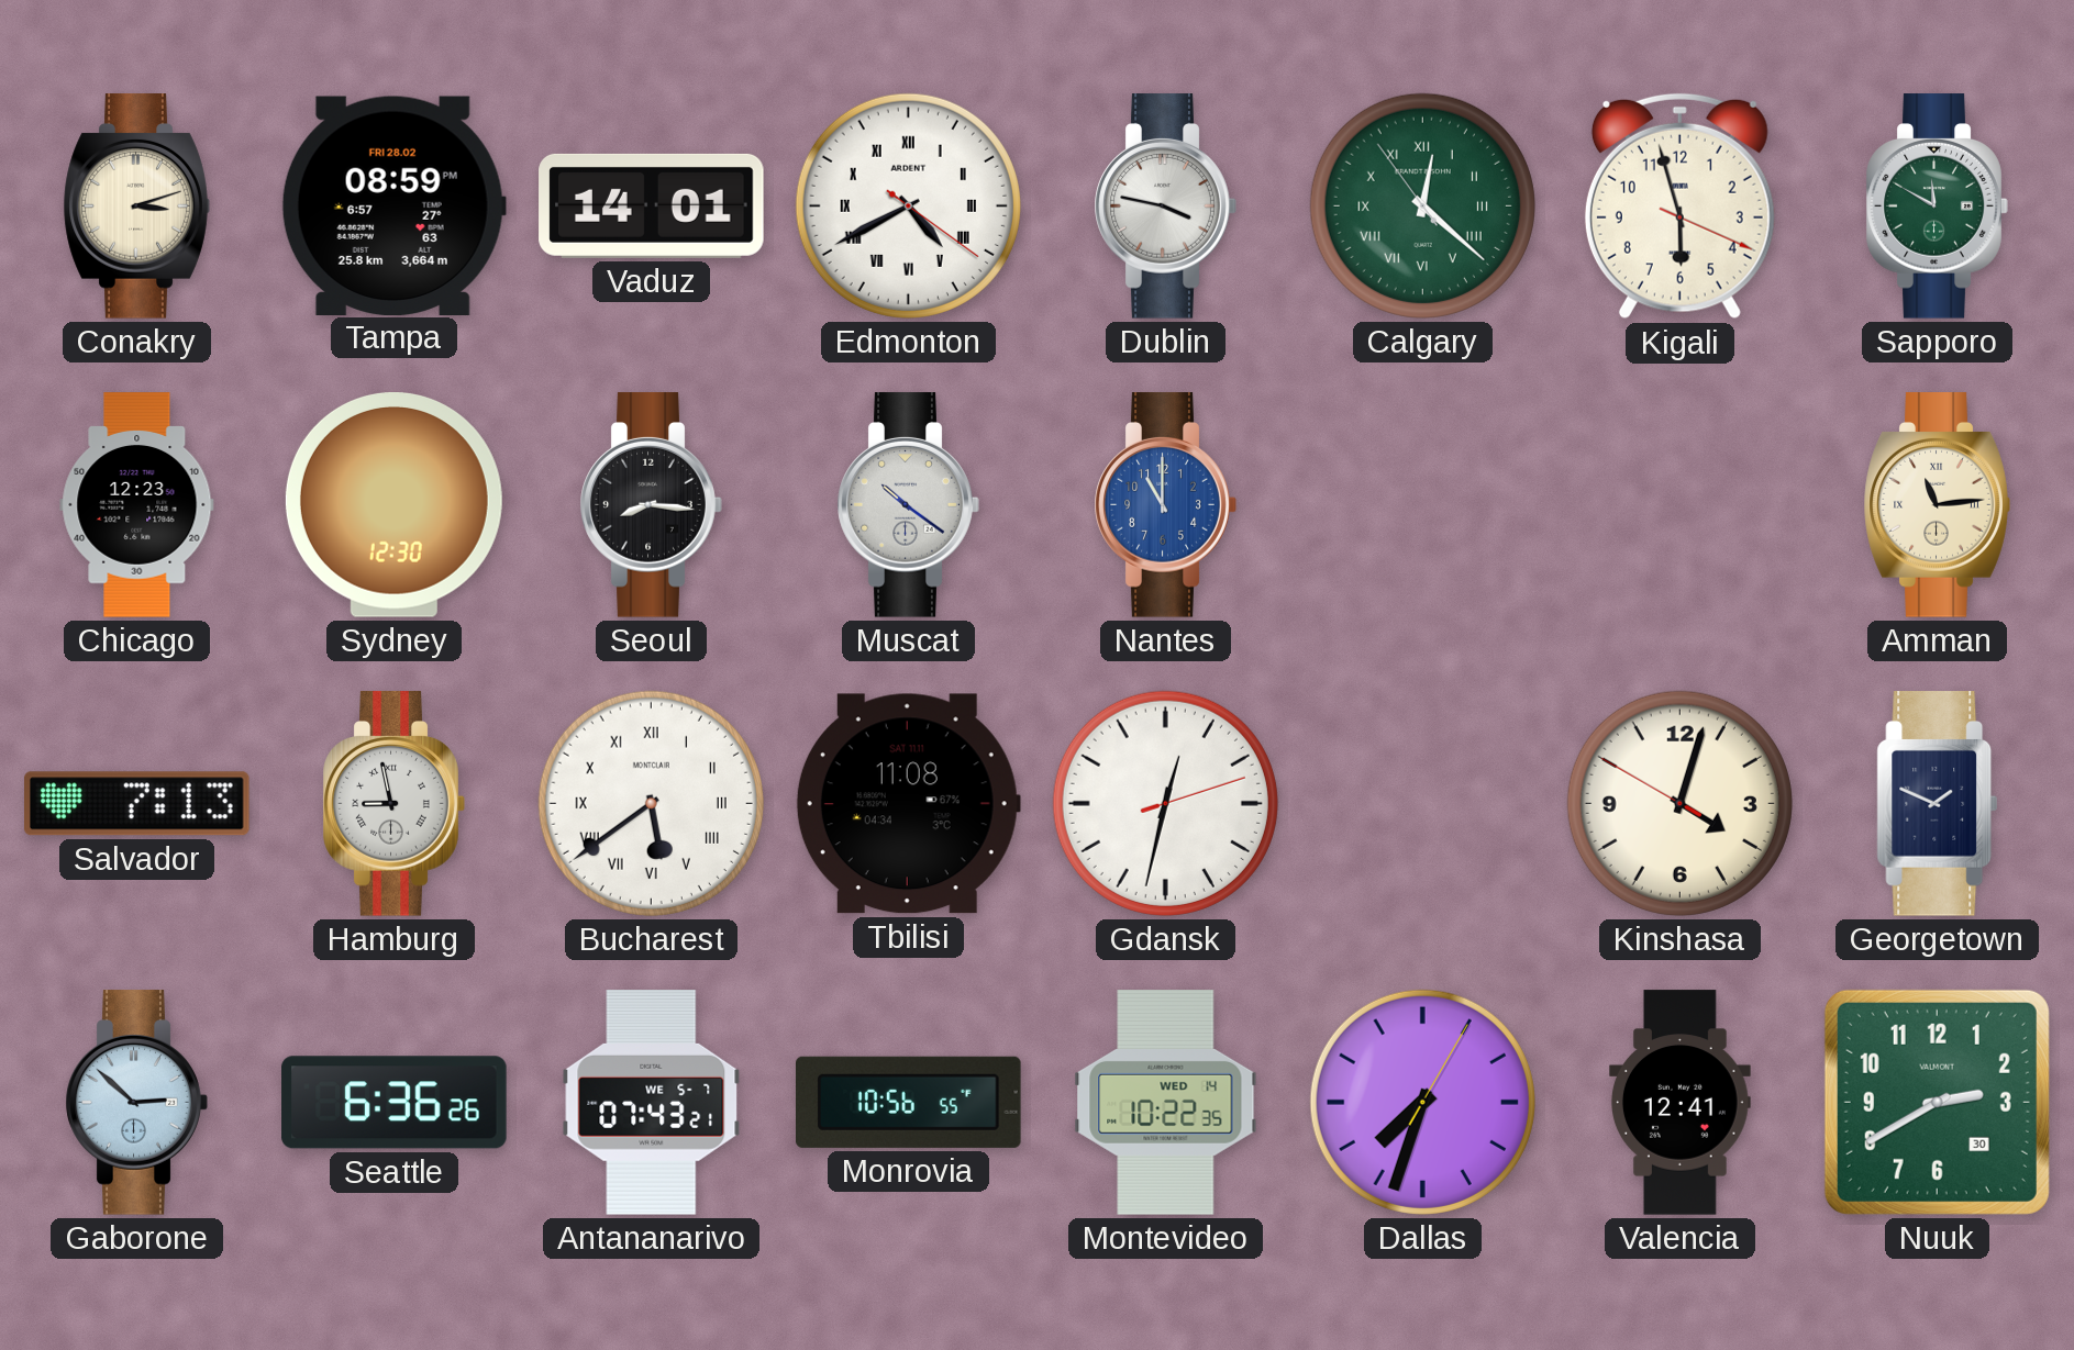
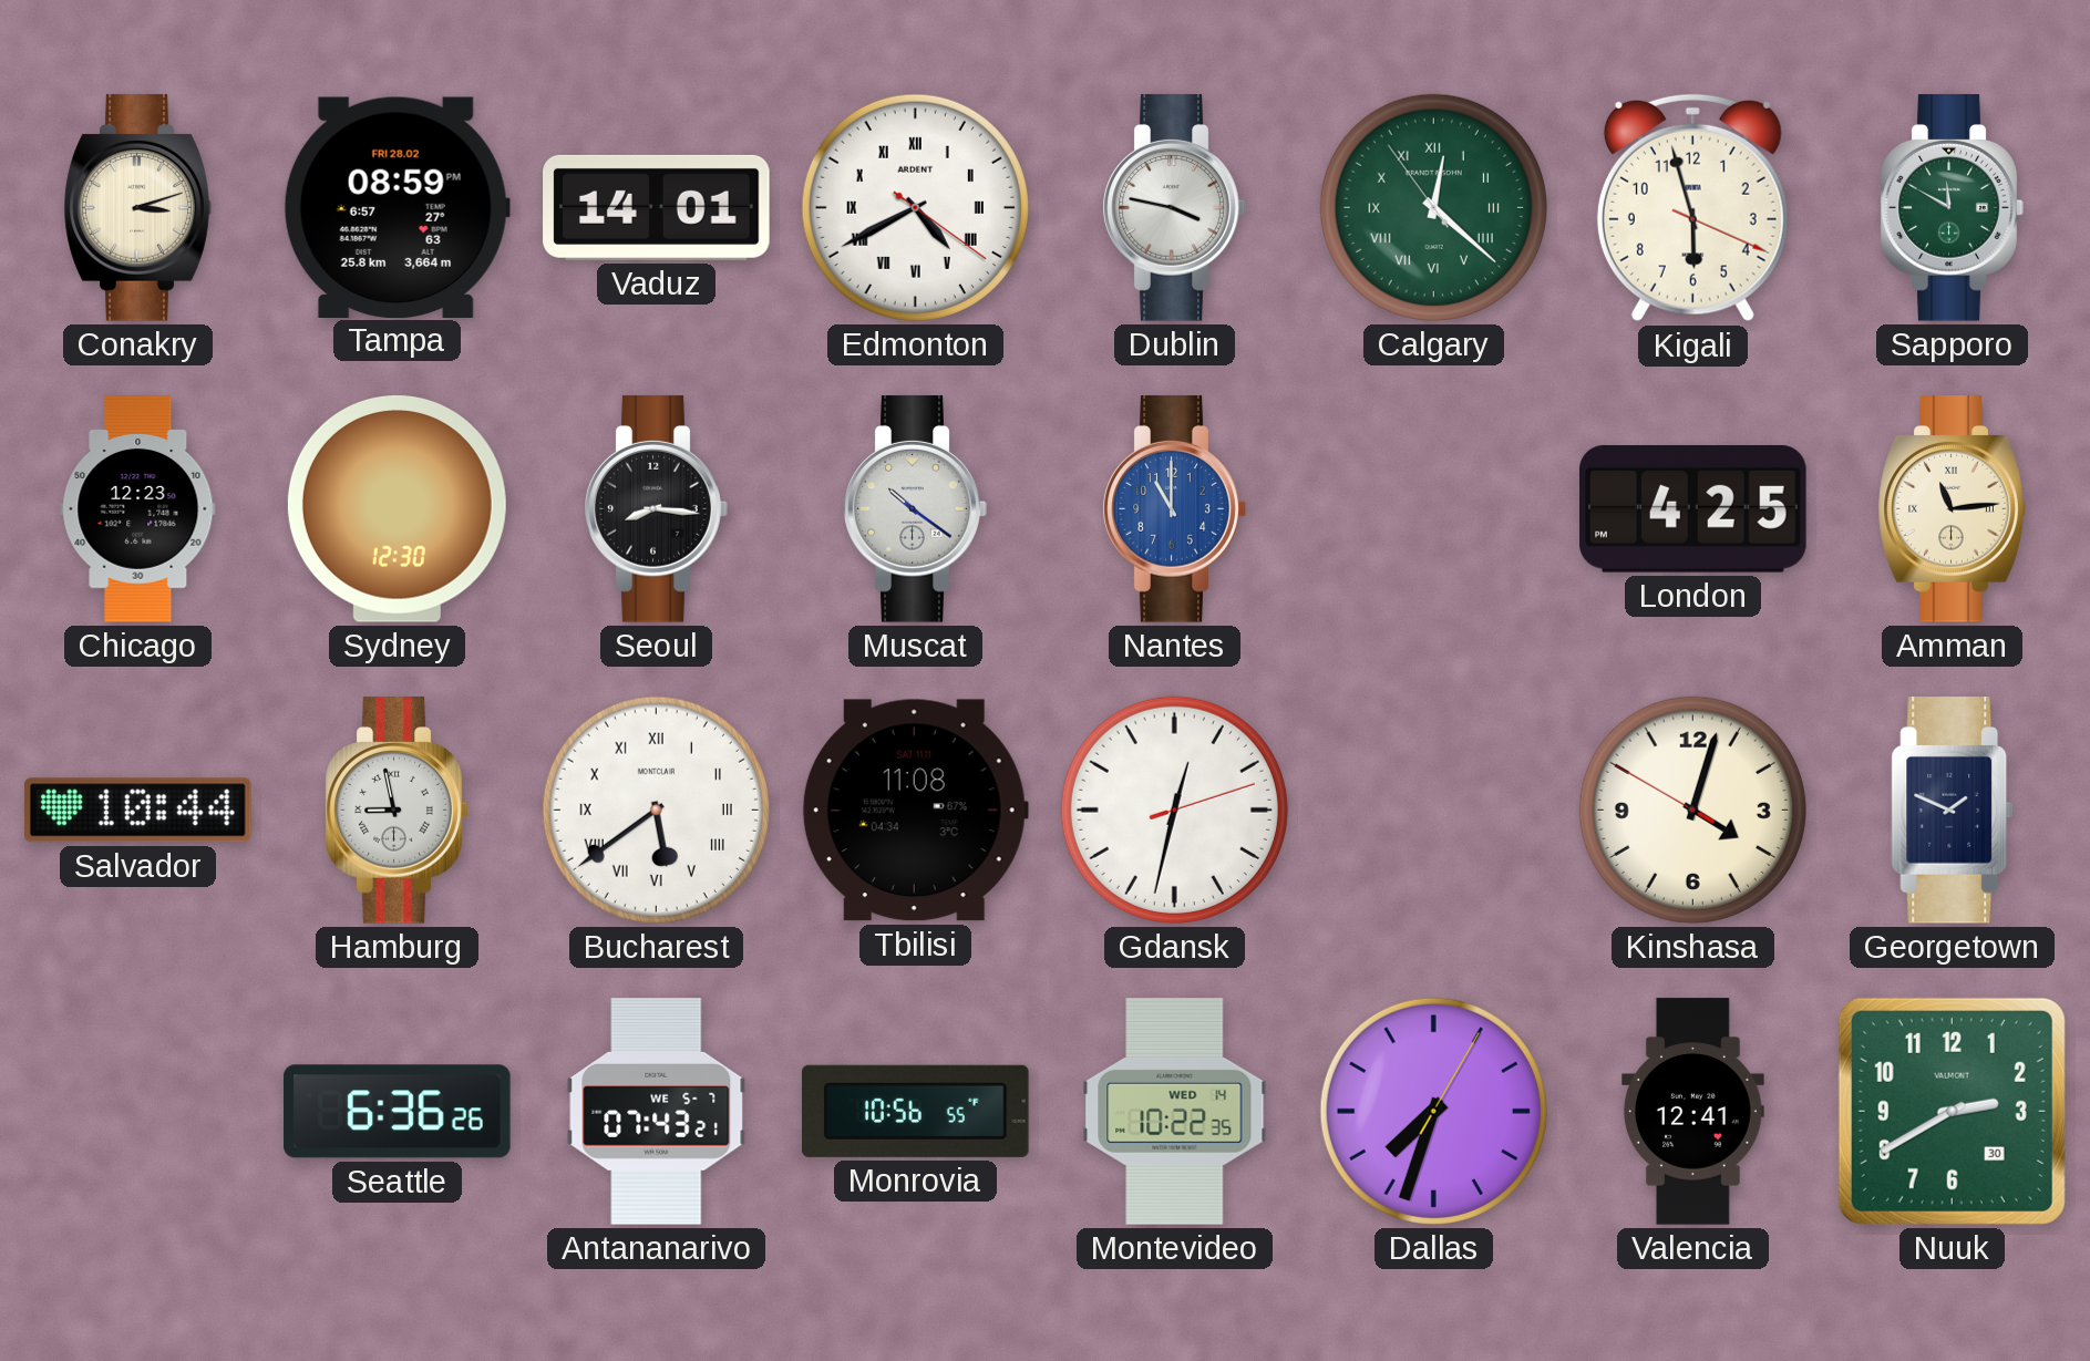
London: none -> 4:25
Salvador: 7:13 -> 10:44
Gaborone: 2:52 -> none
